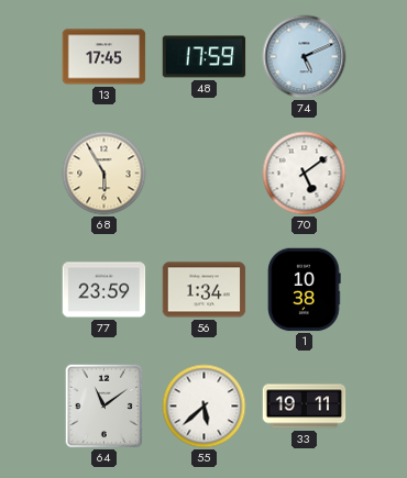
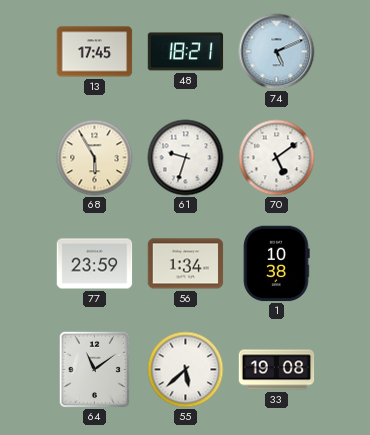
48: 17:59 -> 18:21
61: none -> 9:33
33: 19:11 -> 19:08
